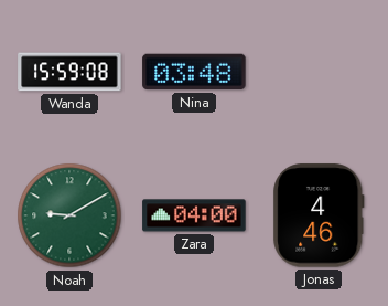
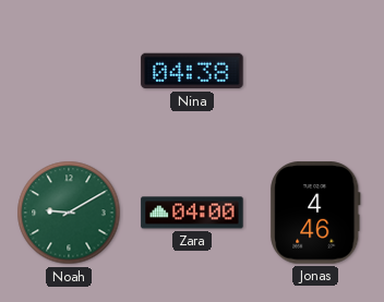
Wanda: 15:59 -> none
Nina: 03:48 -> 04:38
